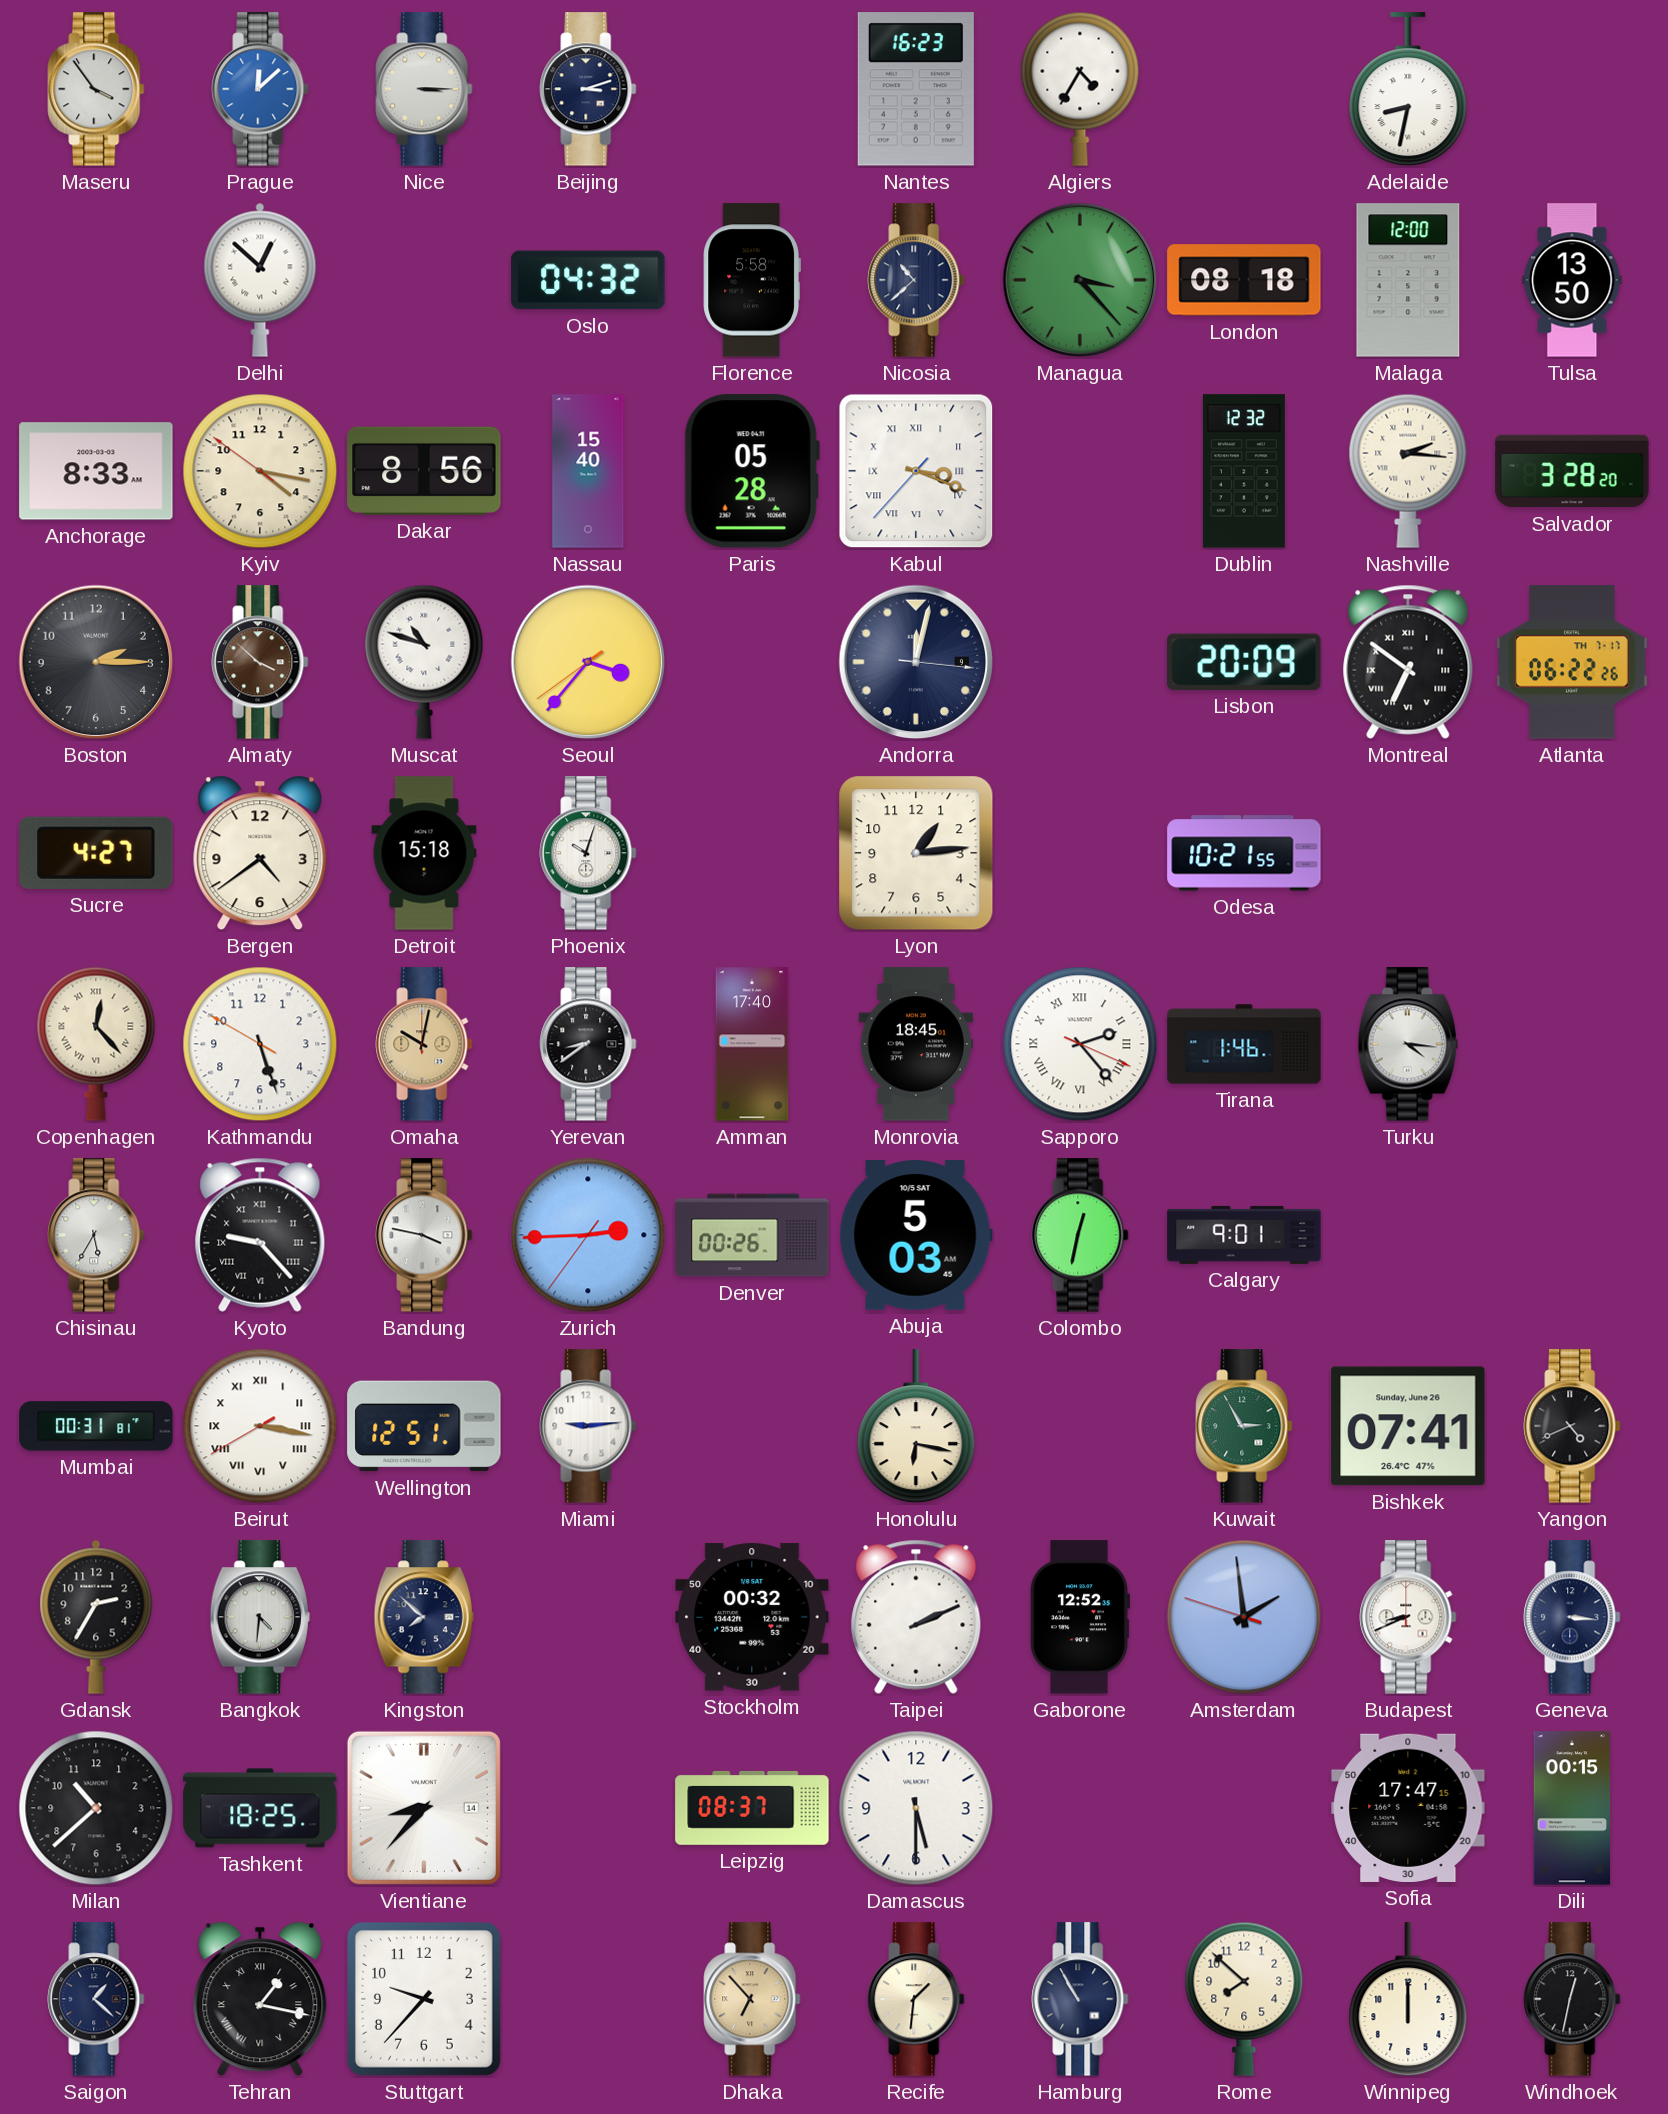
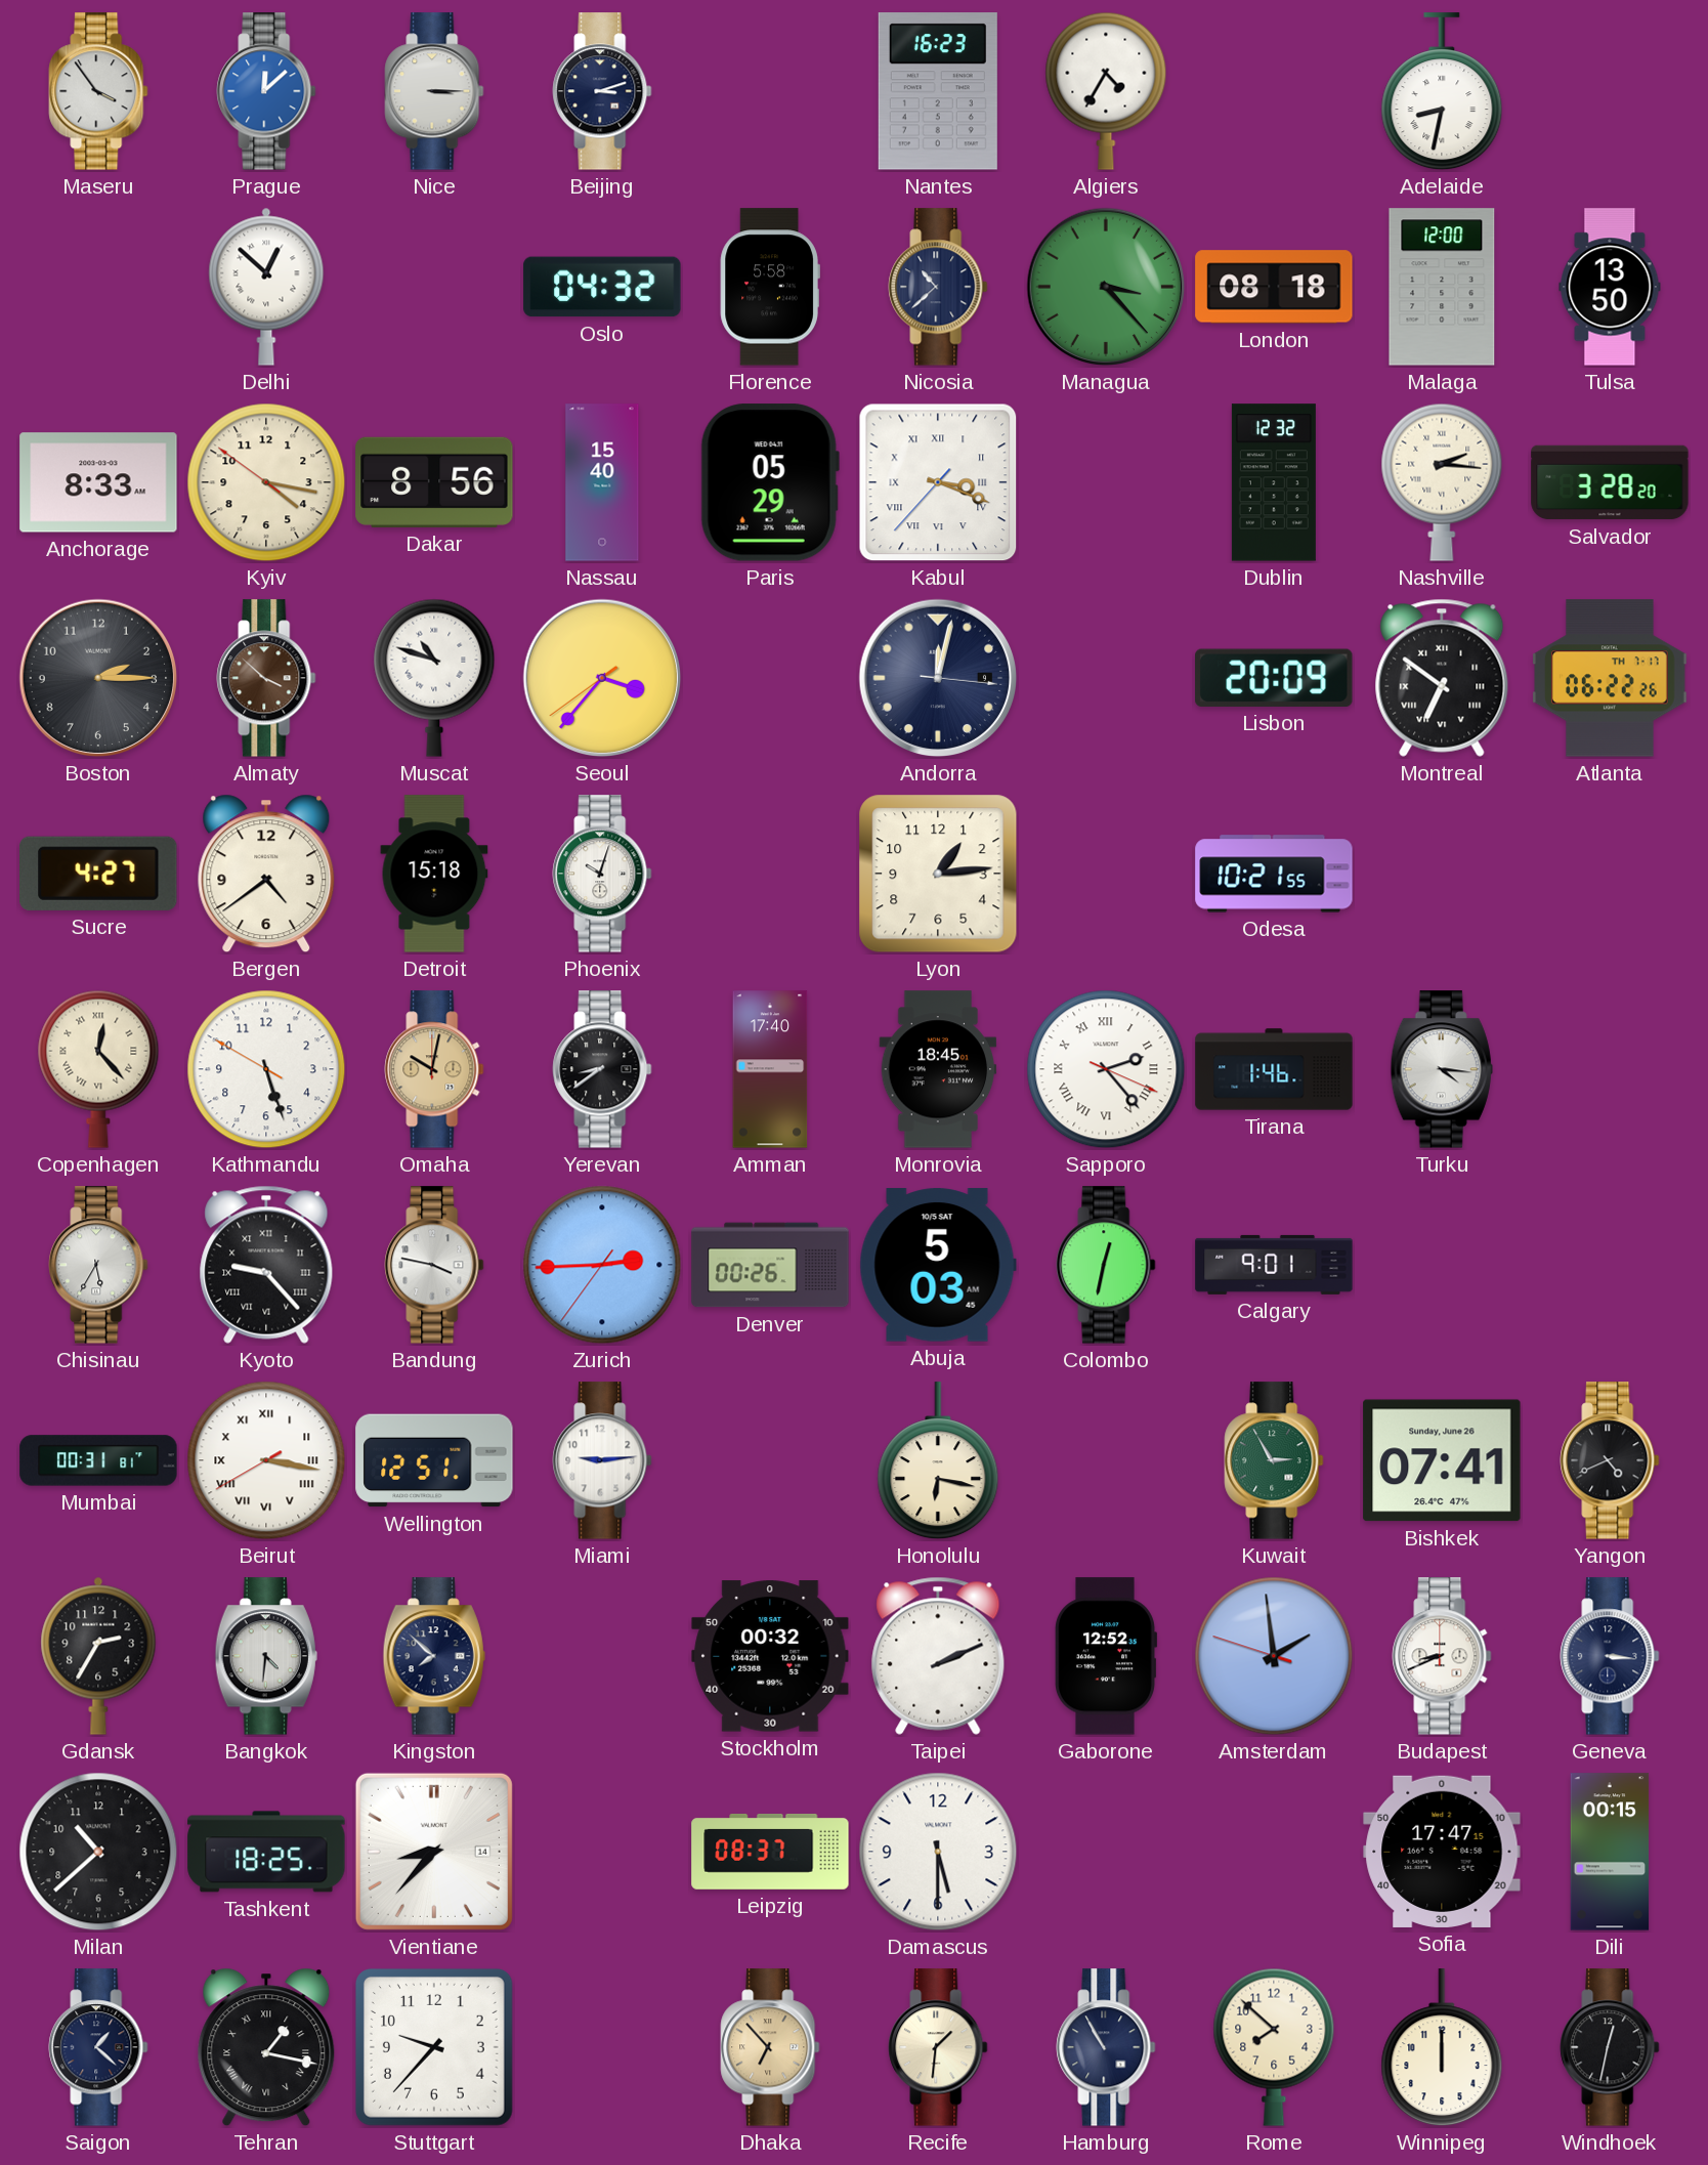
Paris: 05:28 -> 05:29
